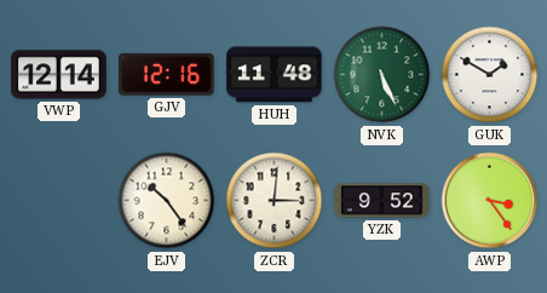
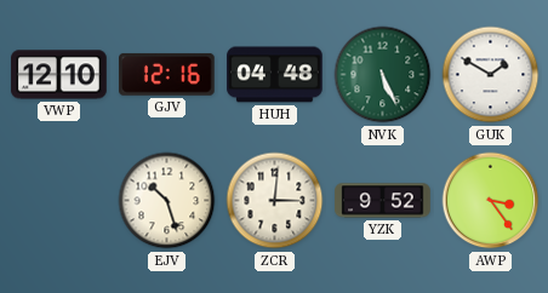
VWP: 12:14 -> 12:10
HUH: 11:48 -> 04:48
EJV: 10:24 -> 10:27
